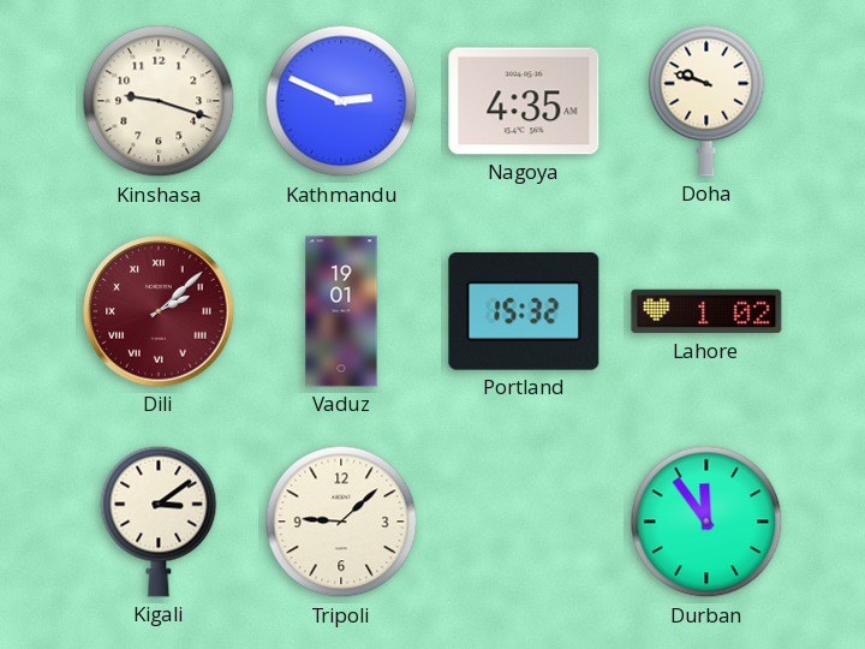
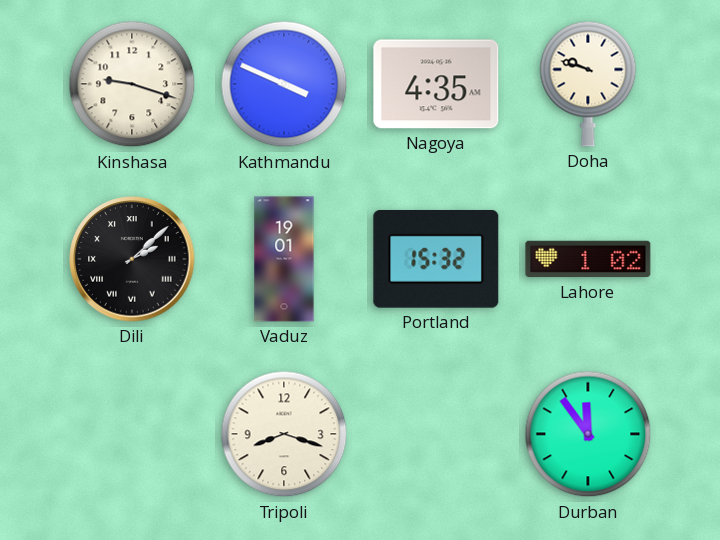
Kathmandu: 2:49 -> 3:49
Dili dial: burgundy -> black
Kigali: 3:09 -> none
Tripoli: 9:08 -> 8:18
